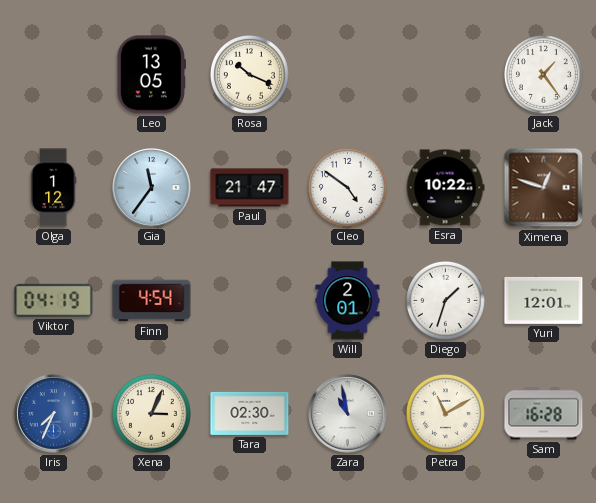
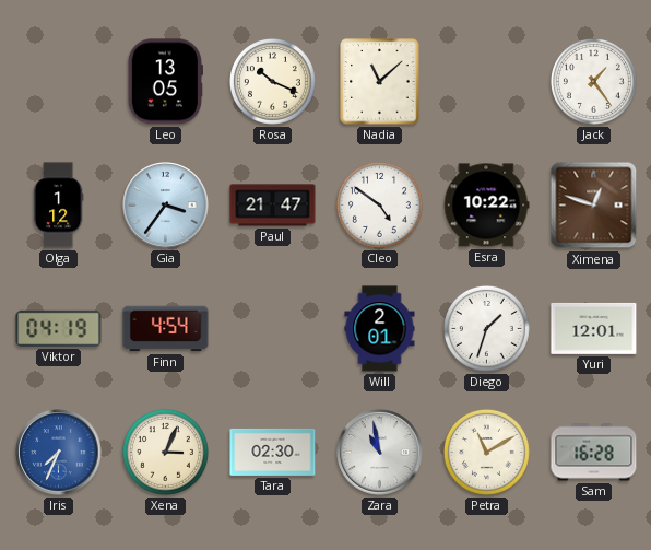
Nadia: none -> 11:08
Gia: 11:36 -> 3:36
